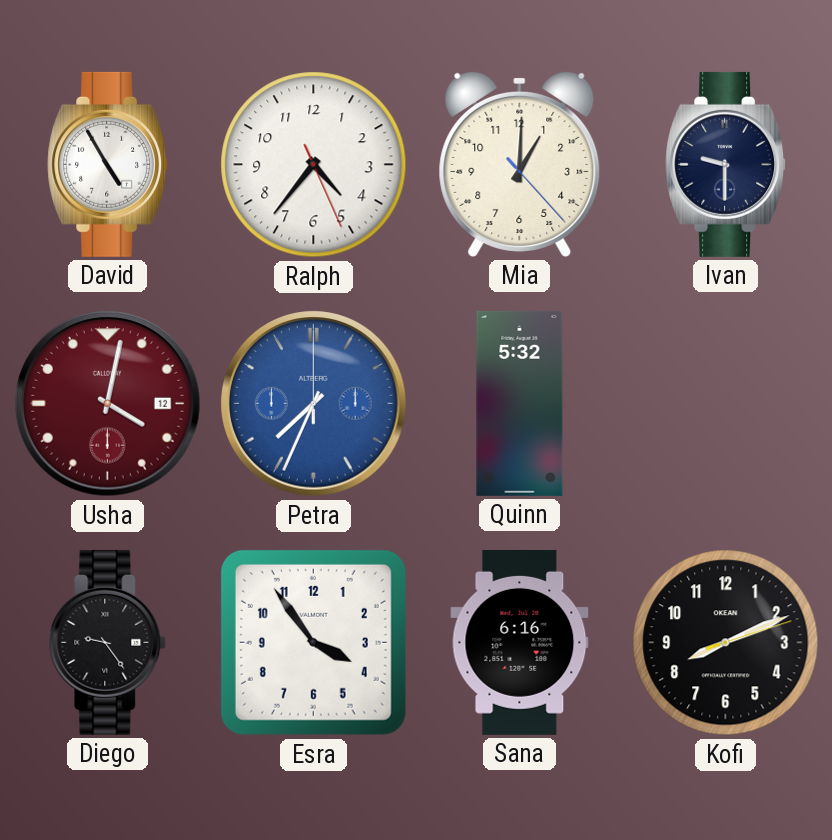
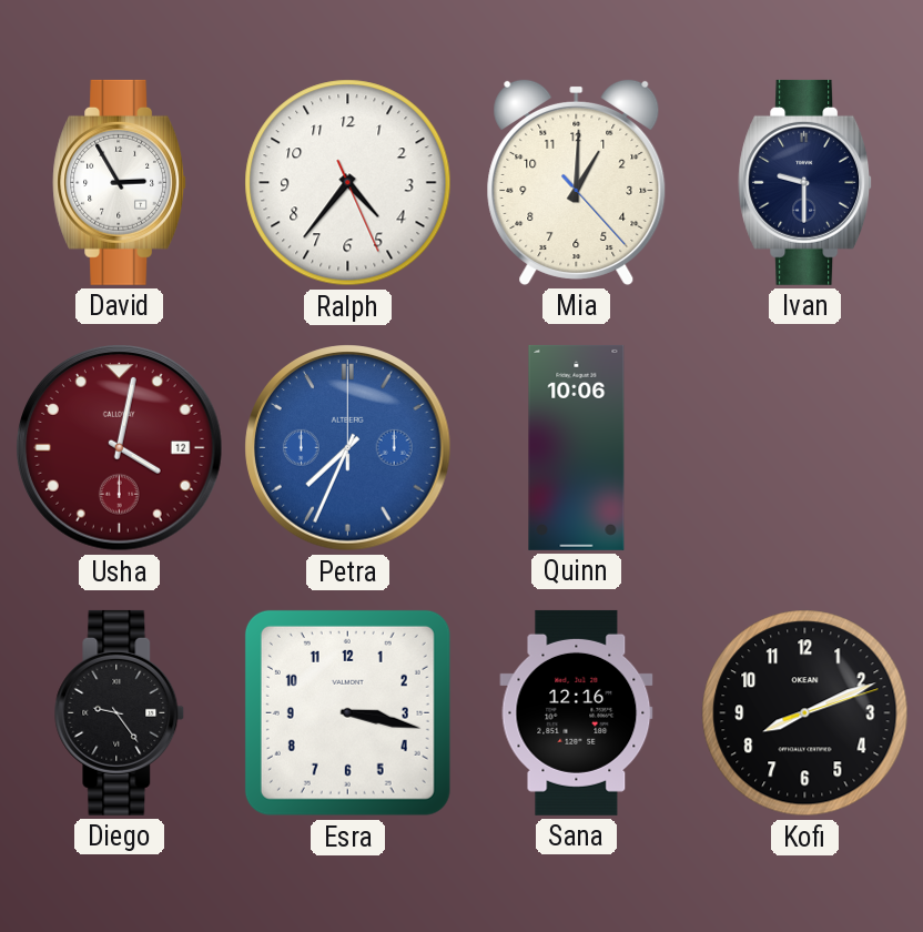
David: 4:55 -> 2:55
Quinn: 5:32 -> 10:06
Esra: 3:54 -> 3:17
Sana: 6:16 -> 12:16
